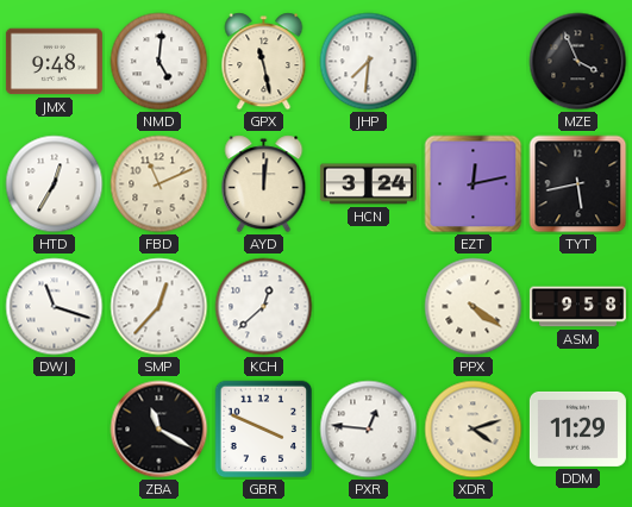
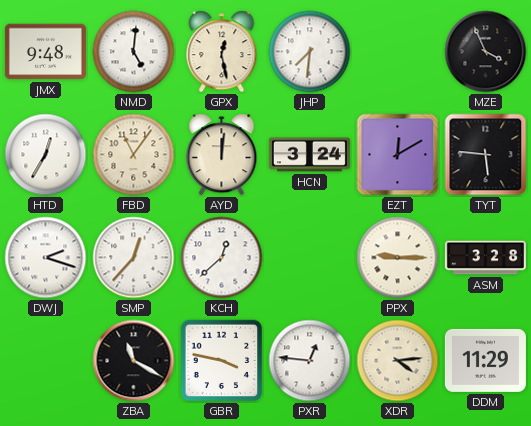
GPX: 11:28 -> 12:28
FBD: 11:11 -> 11:06
EZT: 12:13 -> 12:10
TYT: 5:43 -> 5:46
DWJ: 11:18 -> 2:18
PPX: 4:21 -> 9:15
ASM: 9:58 -> 3:28
GBR: 3:49 -> 3:47
XDR: 4:12 -> 4:14
